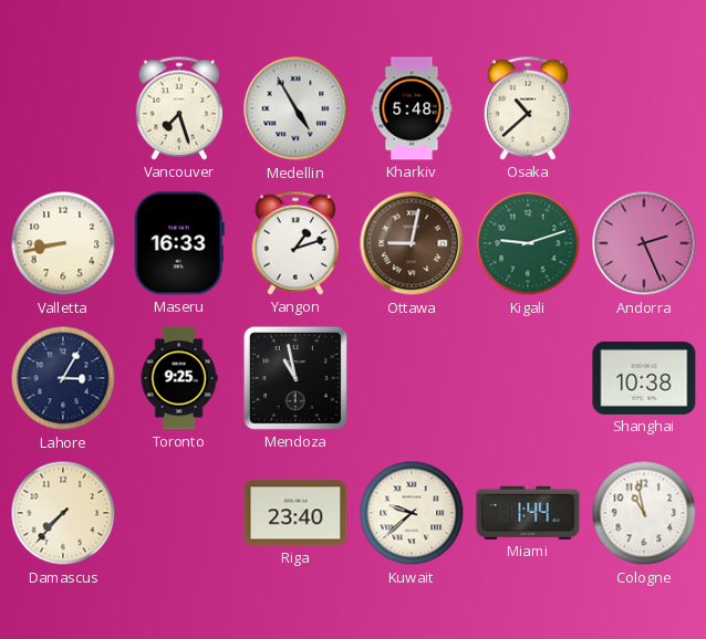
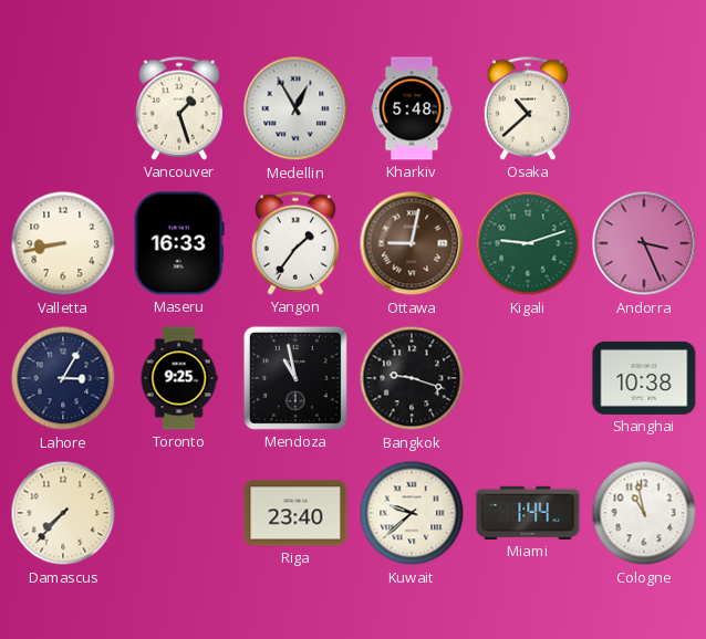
Vancouver: 7:27 -> 1:27
Medellin: 4:55 -> 12:55
Yangon: 1:12 -> 1:36
Andorra: 2:26 -> 3:26
Bangkok: none -> 9:18
